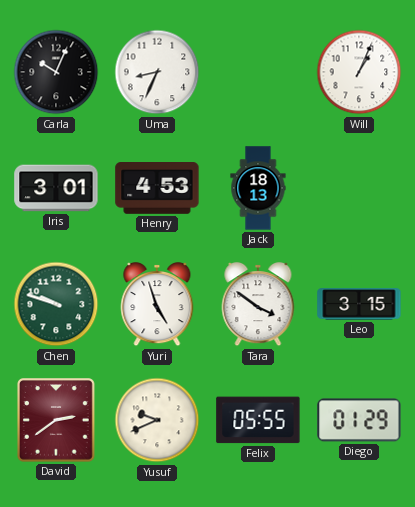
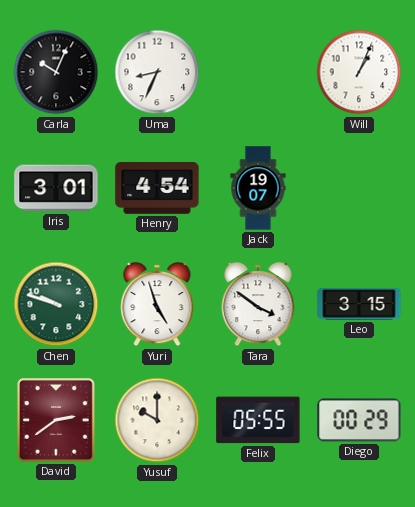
Henry: 4:53 -> 4:54
Jack: 18:13 -> 19:07
Yusuf: 9:41 -> 10:00
Diego: 01:29 -> 00:29
